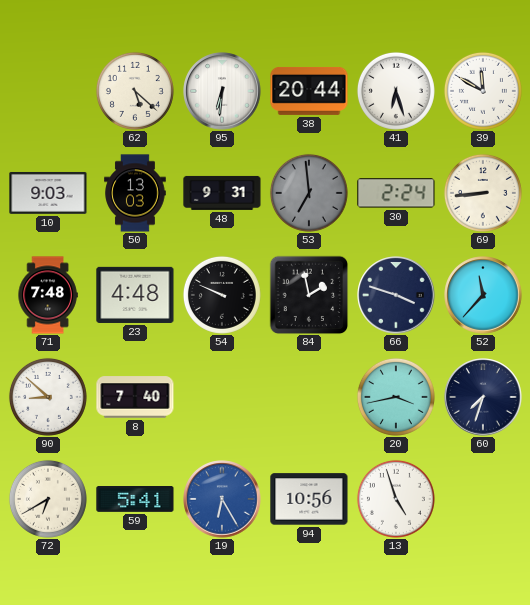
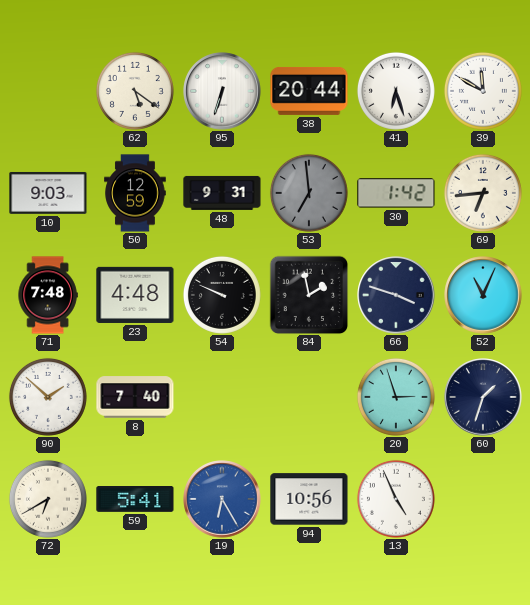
62: 5:22 -> 5:21
95: 6:31 -> 6:33
50: 13:03 -> 12:59
30: 2:24 -> 1:42
69: 8:44 -> 6:44
52: 11:37 -> 11:04
90: 8:52 -> 1:52
20: 3:43 -> 2:57
60: 7:33 -> 1:33
13: 4:57 -> 4:56
